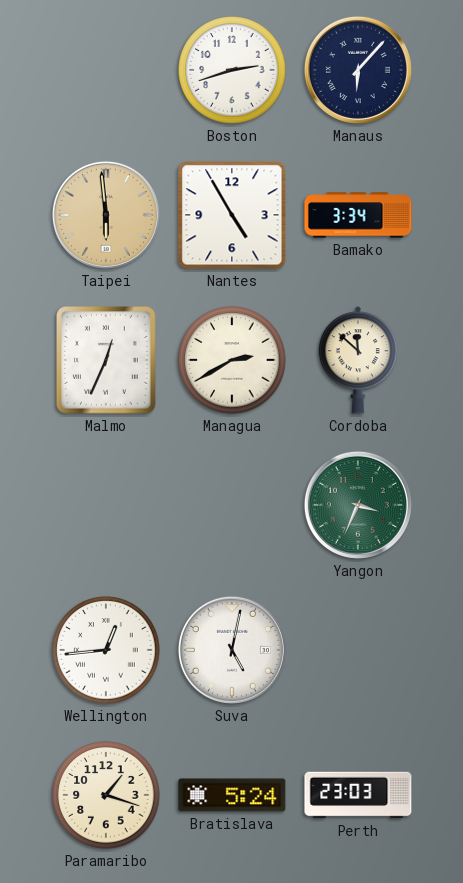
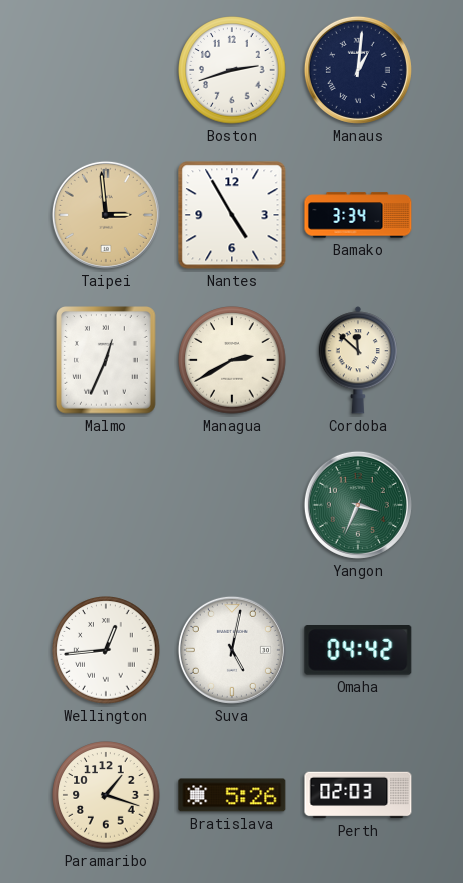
Manaus: 6:07 -> 1:01
Taipei: 5:59 -> 2:59
Omaha: none -> 04:42
Bratislava: 5:24 -> 5:26
Perth: 23:03 -> 02:03
